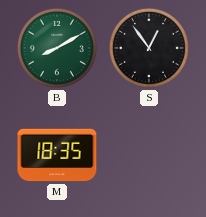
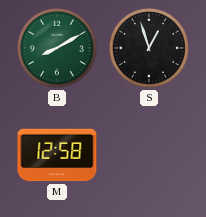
S: 12:54 -> 12:57
M: 18:35 -> 12:58
